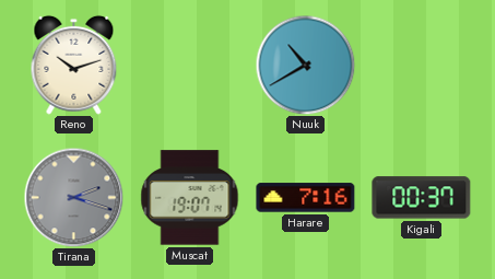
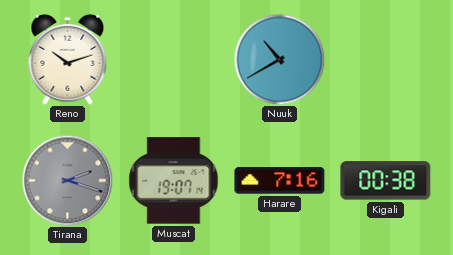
Kigali: 00:37 -> 00:38
